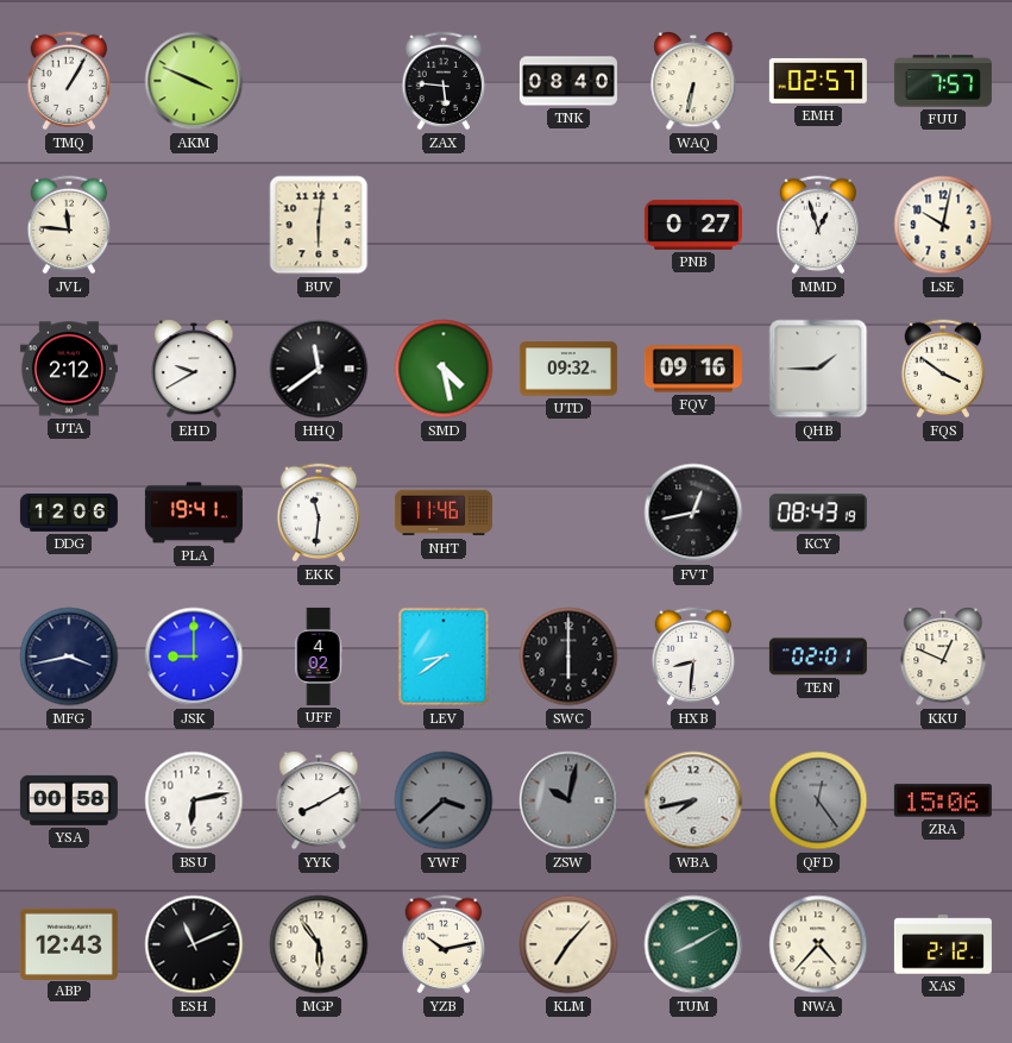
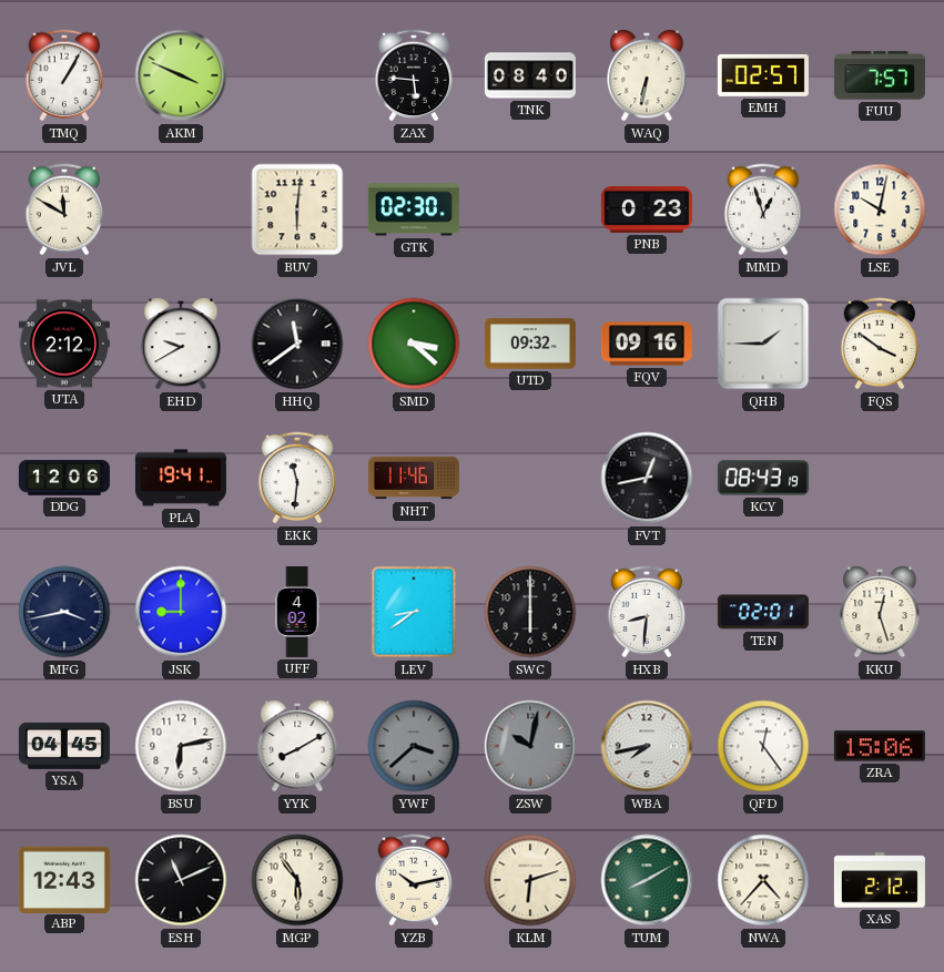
JVL: 11:46 -> 11:50
GTK: none -> 02:30
PNB: 0:27 -> 0:23
SMD: 4:28 -> 3:22
KKU: 12:49 -> 12:27
YSA: 00:58 -> 04:45
QFD dial: grey -> white
KLM: 7:07 -> 6:12
